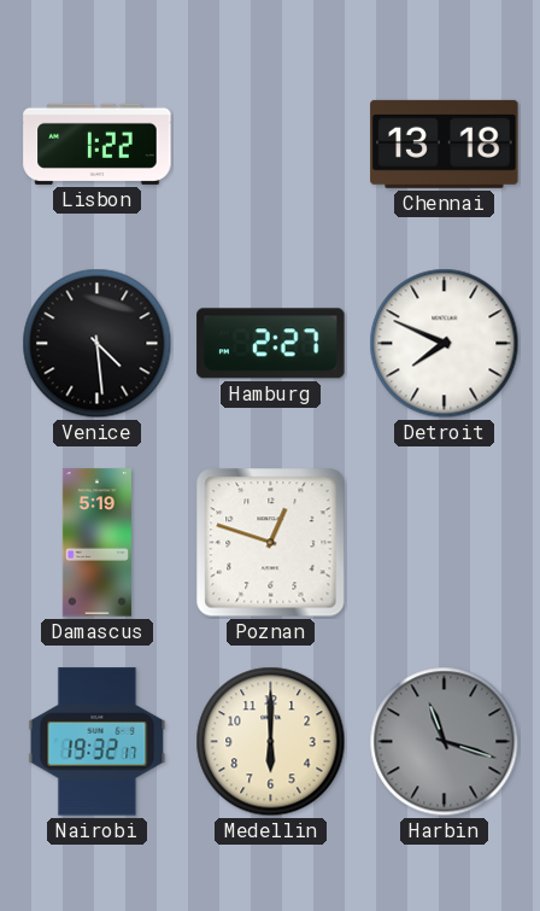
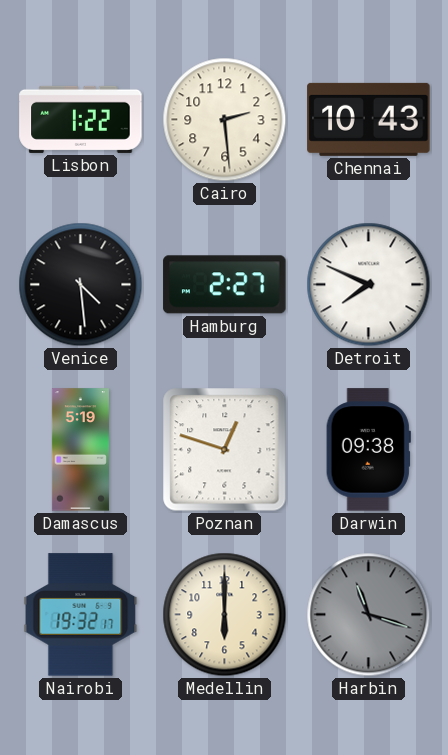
Cairo: none -> 2:29
Chennai: 13:18 -> 10:43
Darwin: none -> 09:38
